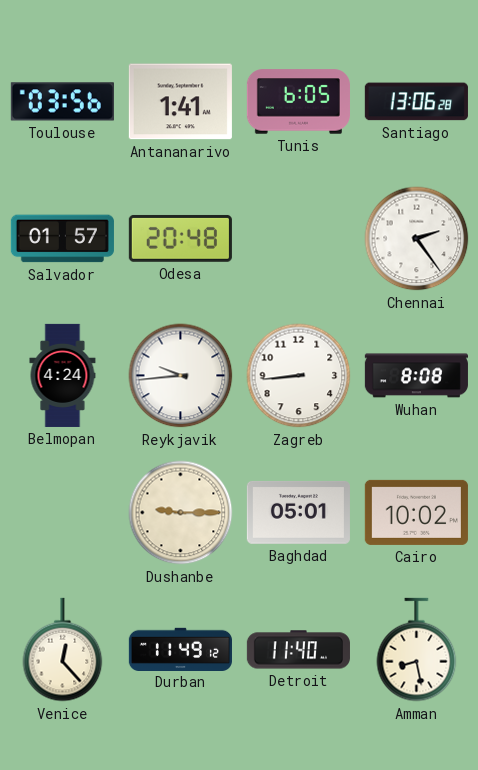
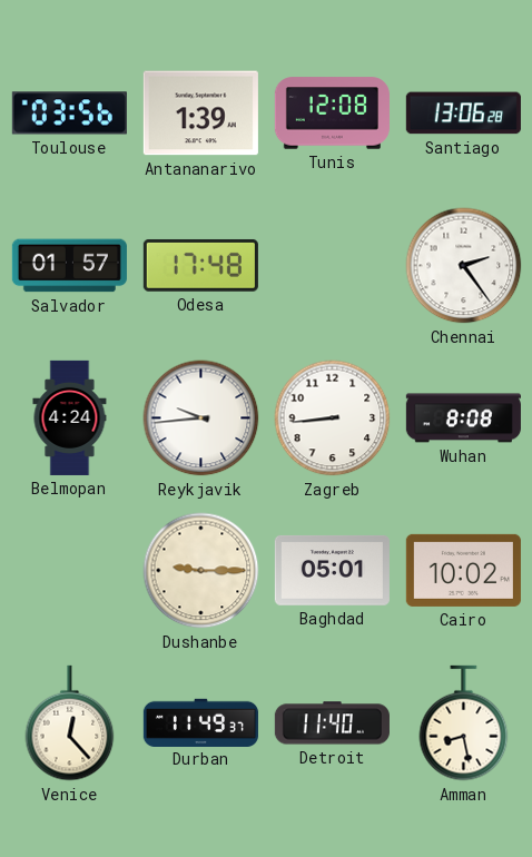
Antananarivo: 1:41 -> 1:39
Tunis: 6:05 -> 12:08
Odesa: 20:48 -> 17:48
Durban: 11:49:12 -> 11:49:37
